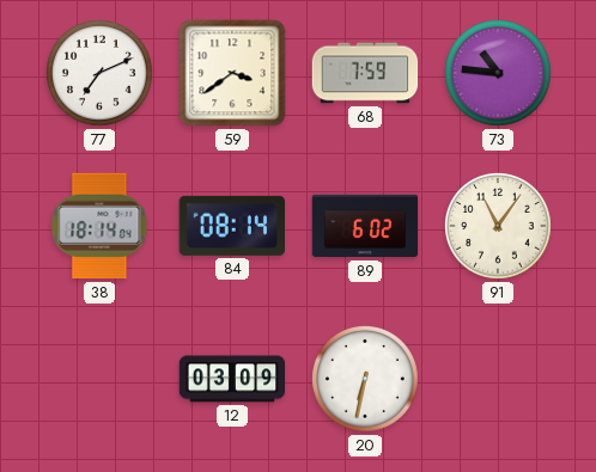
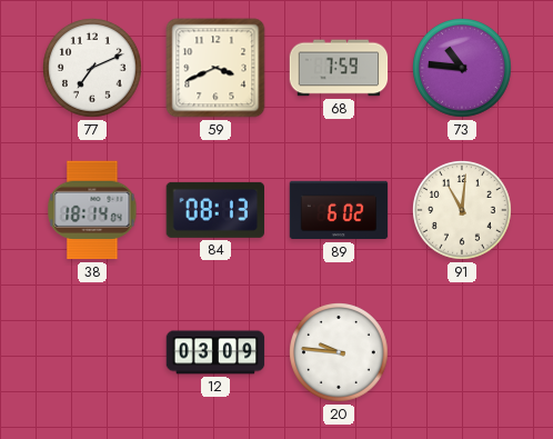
59: 3:39 -> 3:41
84: 08:14 -> 08:13
91: 11:06 -> 11:01
20: 6:32 -> 9:46
